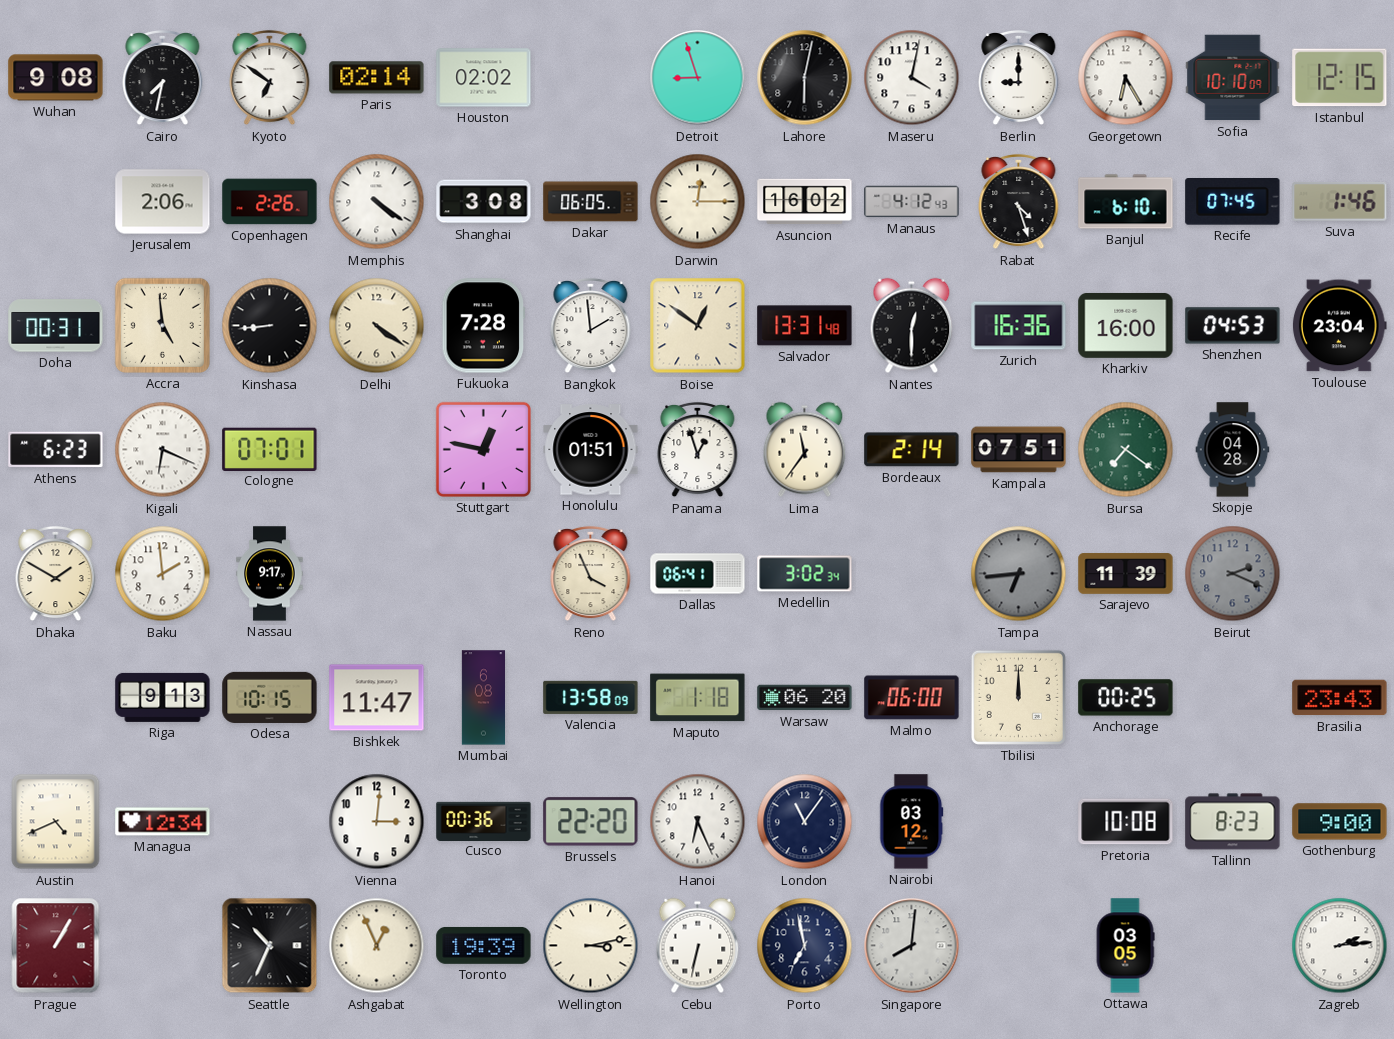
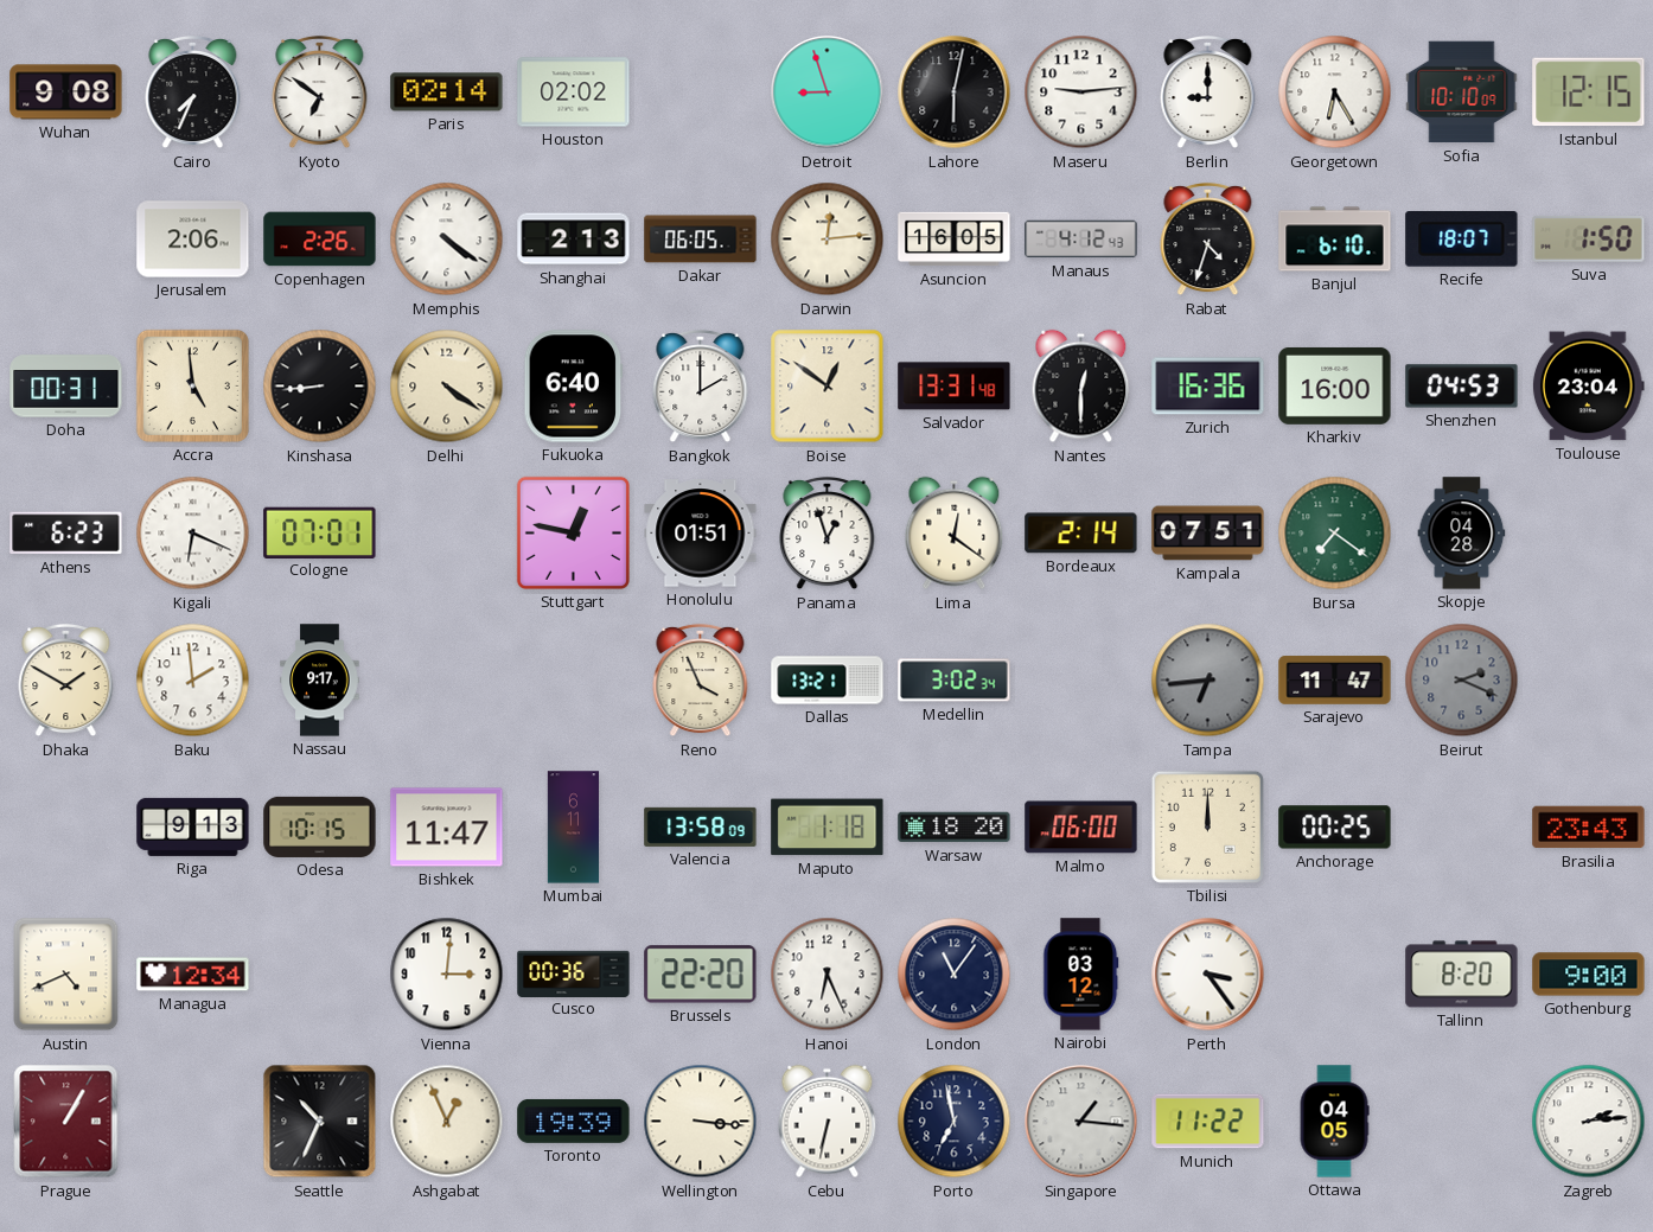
Cairo: 7:32 -> 7:34
Maseru: 4:02 -> 9:14
Shanghai: 3:08 -> 2:13
Darwin: 12:15 -> 12:14
Asuncion: 16:02 -> 16:05
Rabat: 4:27 -> 4:33
Recife: 07:45 -> 18:07
Suva: 1:46 -> 1:50
Fukuoka: 7:28 -> 6:40
Bangkok: 1:59 -> 2:00
Lima: 11:36 -> 12:21
Dallas: 06:41 -> 13:21
Sarajevo: 11:39 -> 11:47
Mumbai: 6:08 -> 6:11
Warsaw: 06:20 -> 18:20
Perth: none -> 3:24
Pretoria: 10:08 -> none
Tallinn: 8:23 -> 8:20
Wellington: 3:13 -> 3:16
Singapore: 8:01 -> 1:16
Munich: none -> 11:22
Ottawa: 03:05 -> 04:05
